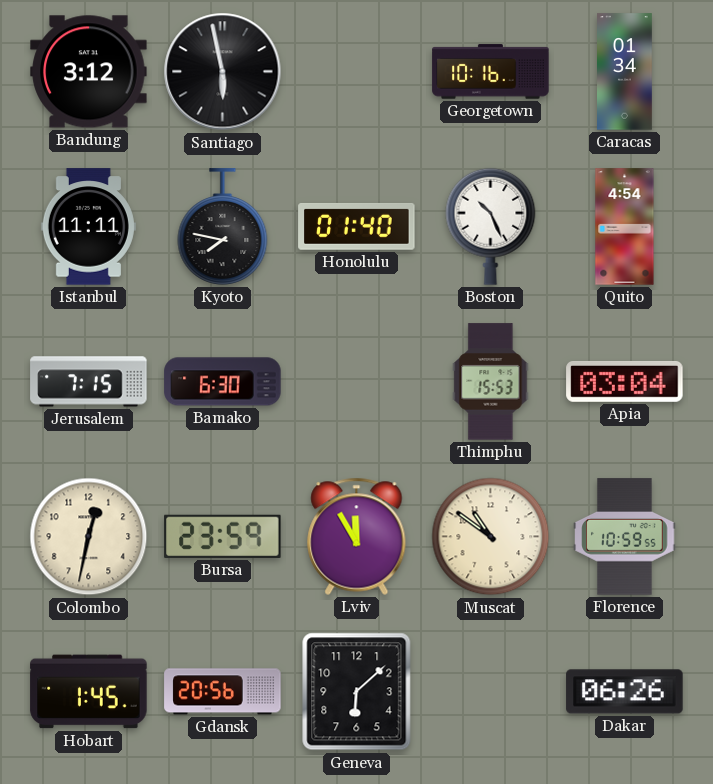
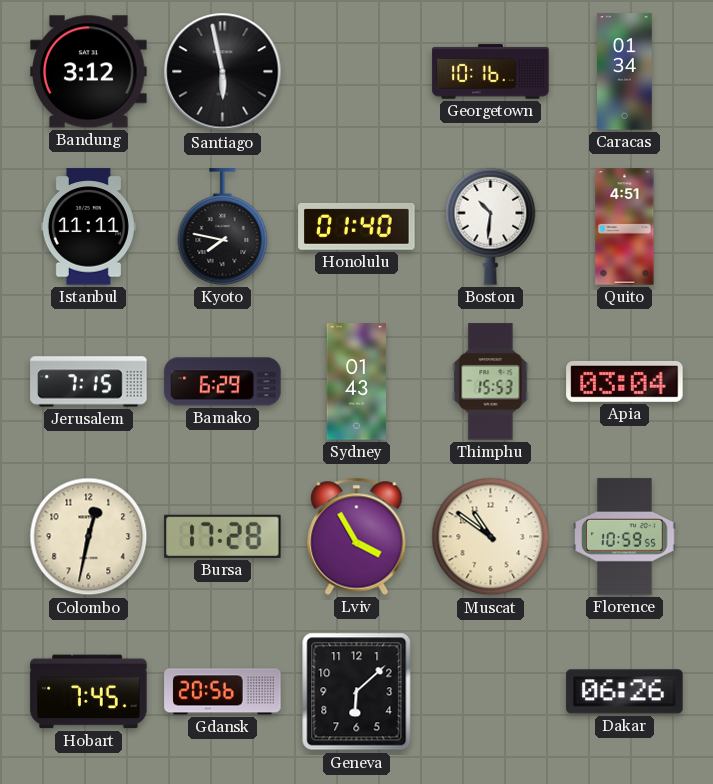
Boston: 10:26 -> 10:31
Quito: 4:54 -> 4:51
Bamako: 6:30 -> 6:29
Sydney: none -> 01:43
Bursa: 23:59 -> 17:28
Lviv: 11:55 -> 3:55
Hobart: 1:45 -> 7:45
